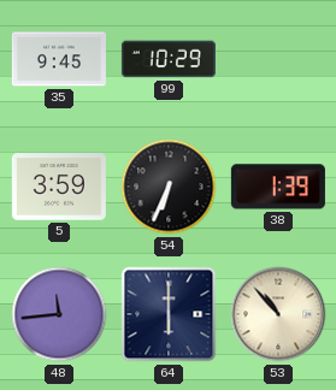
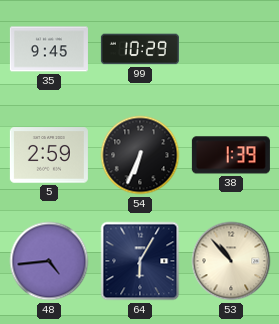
5: 3:59 -> 2:59
48: 11:44 -> 4:44
64: 6:00 -> 6:05
